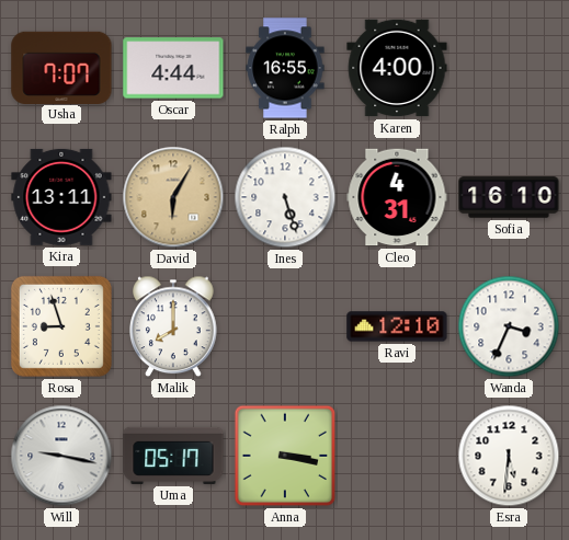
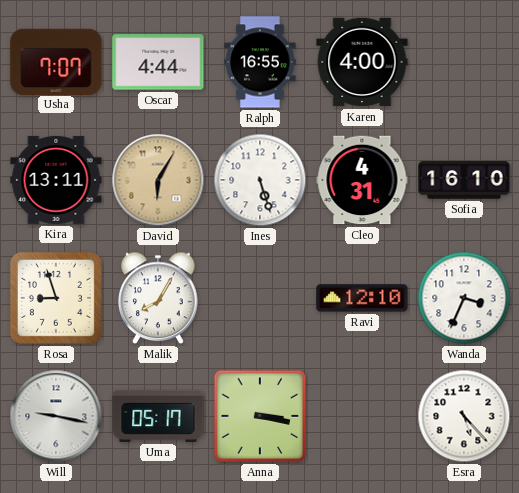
Malik: 8:00 -> 8:05
Esra: 5:31 -> 5:23
